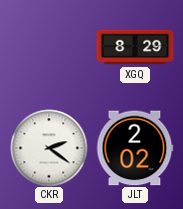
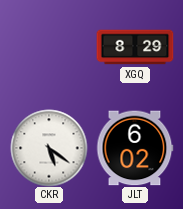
CKR: 2:21 -> 5:21
JLT: 2:02 -> 6:02
